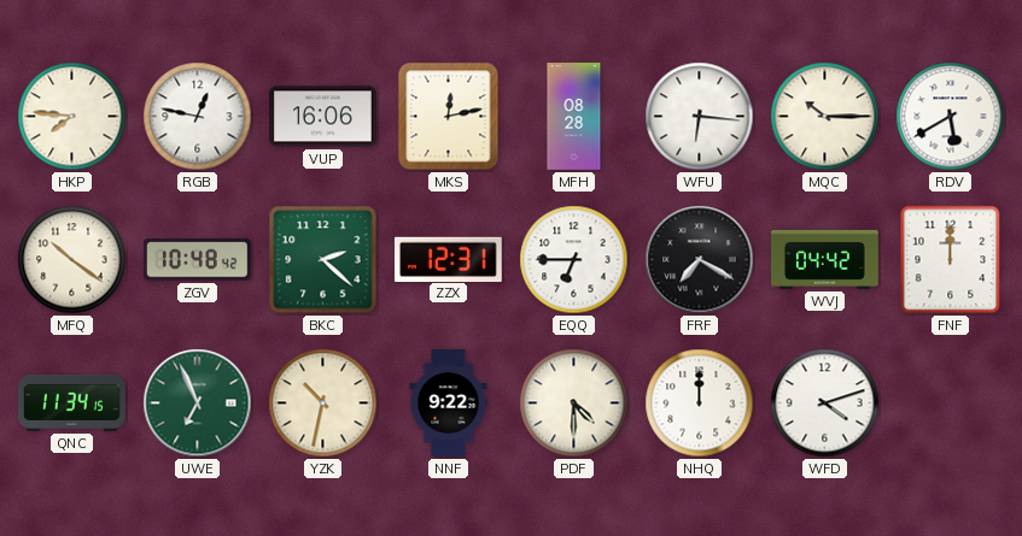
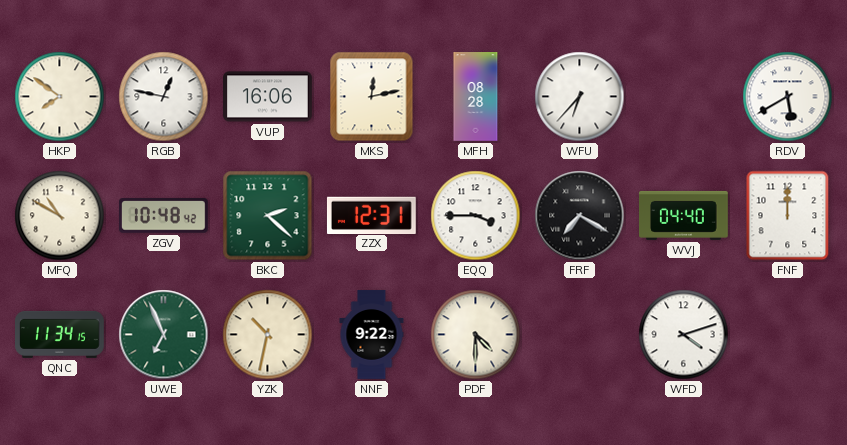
HKP: 7:46 -> 7:51
WFU: 6:16 -> 6:37
MQC: 10:15 -> none
MFQ: 10:21 -> 10:50
EQQ: 6:45 -> 3:45
WVJ: 04:42 -> 04:40
NHQ: 12:00 -> none
